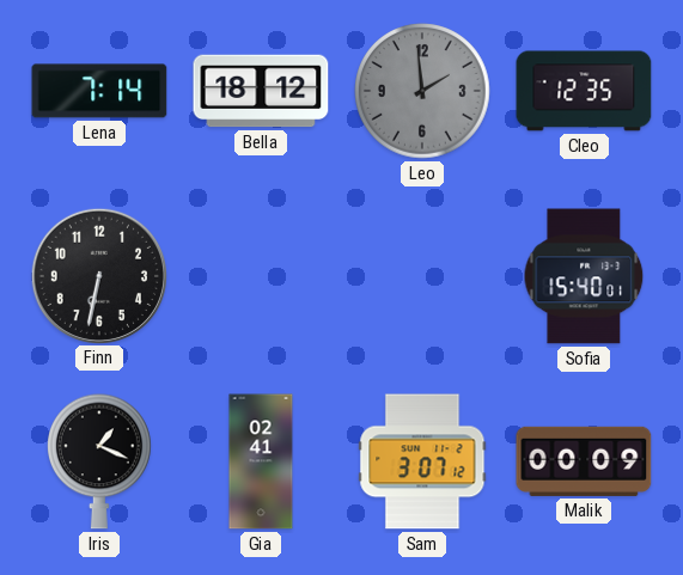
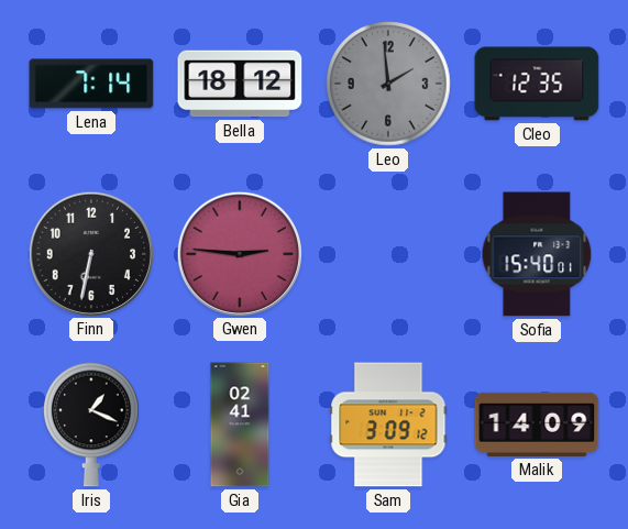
Gwen: none -> 2:46
Sam: 3:07 -> 3:09
Malik: 00:09 -> 14:09
